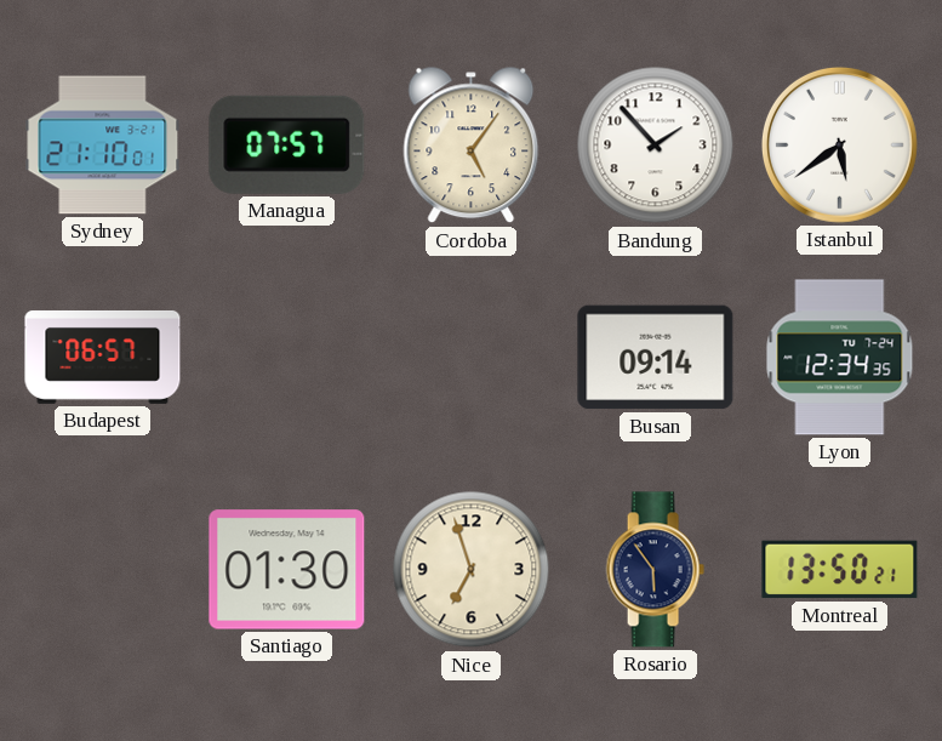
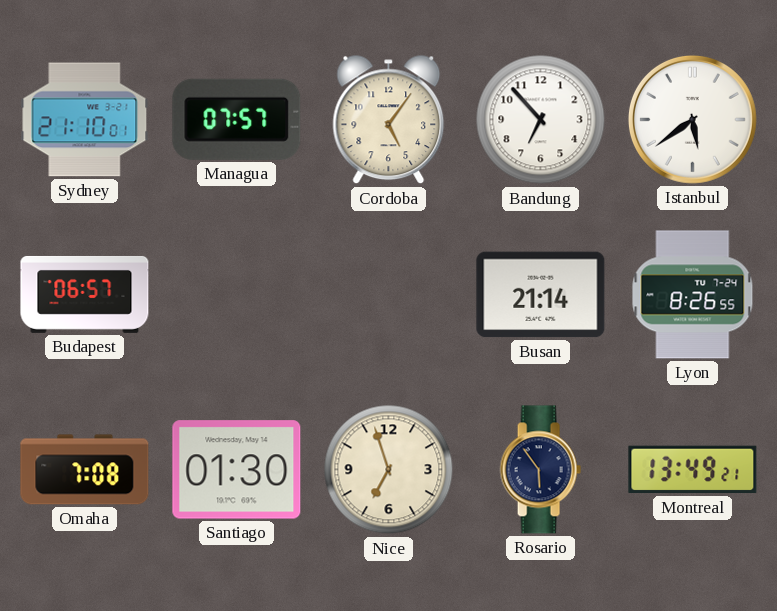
Bandung: 1:53 -> 6:53
Busan: 09:14 -> 21:14
Lyon: 12:34 -> 8:26
Omaha: none -> 7:08
Montreal: 13:50 -> 13:49
